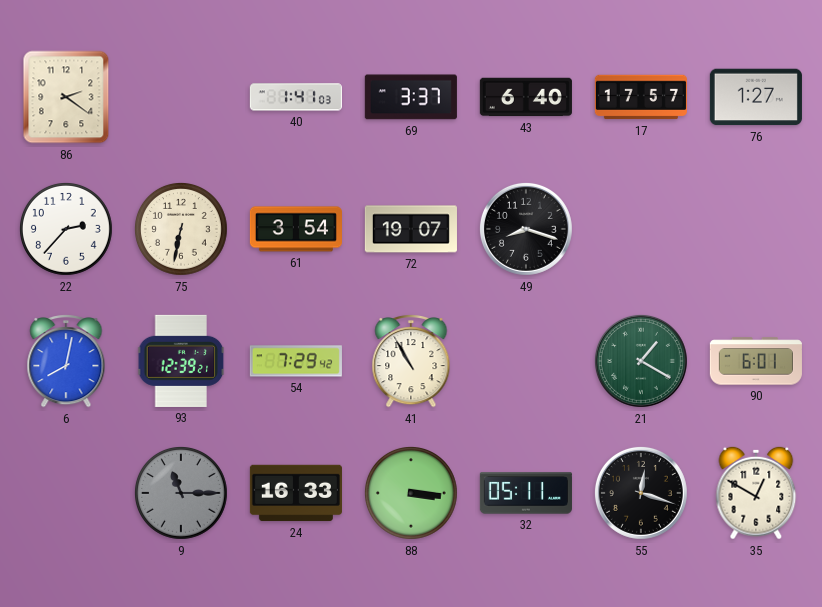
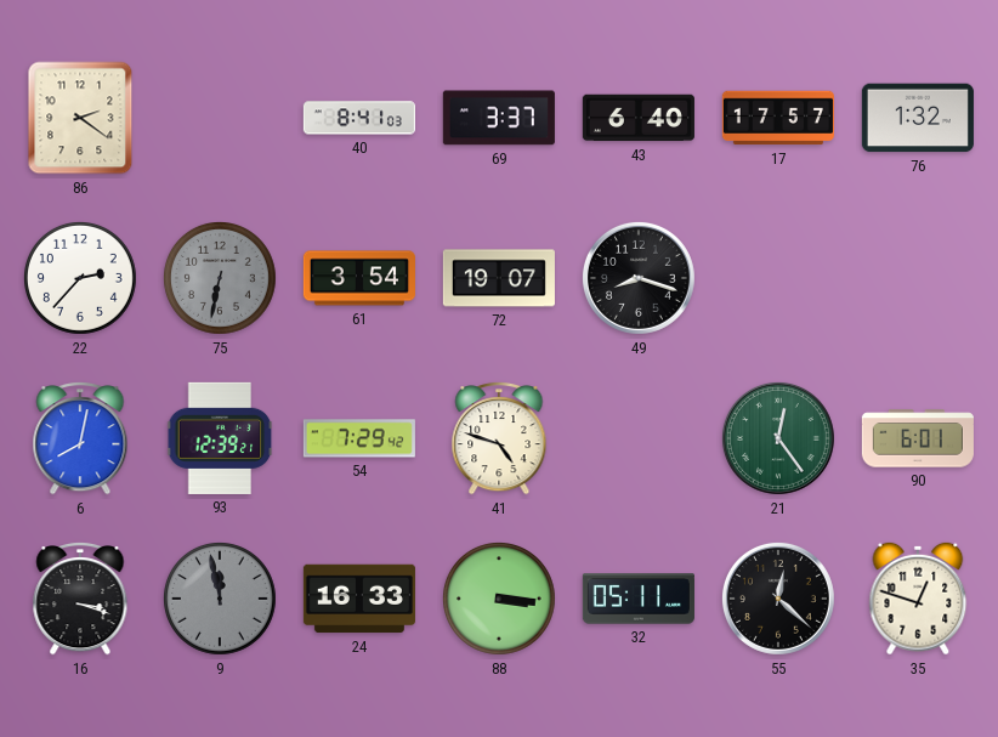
40: 1:41 -> 8:41
76: 1:27 -> 1:32
75 dial: cream -> grey
41: 10:55 -> 4:48
21: 1:20 -> 12:24
16: none -> 3:18
9: 11:15 -> 11:58
55: 12:18 -> 12:22
35: 12:50 -> 12:48
